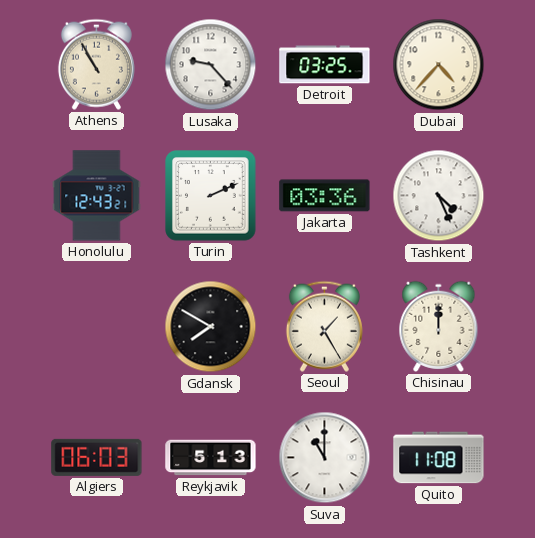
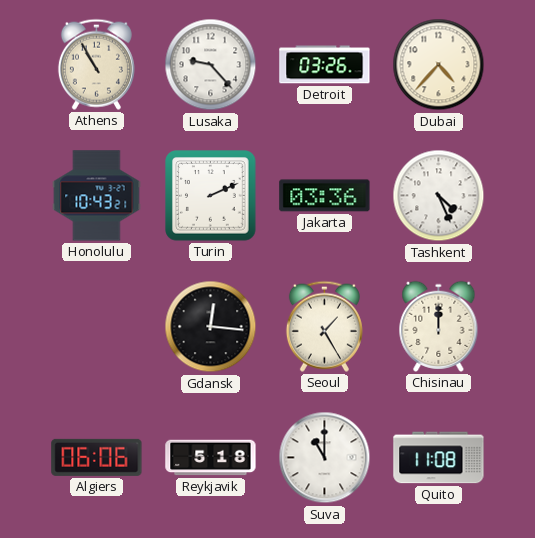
Detroit: 03:25 -> 03:26
Honolulu: 12:43 -> 10:43
Gdansk: 7:50 -> 12:16
Algiers: 06:03 -> 06:06
Reykjavik: 5:13 -> 5:18
